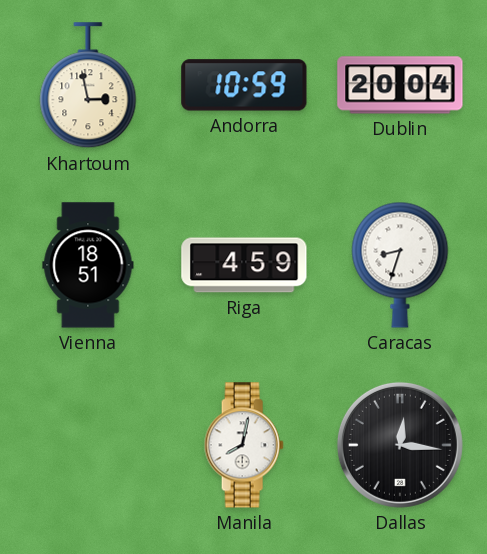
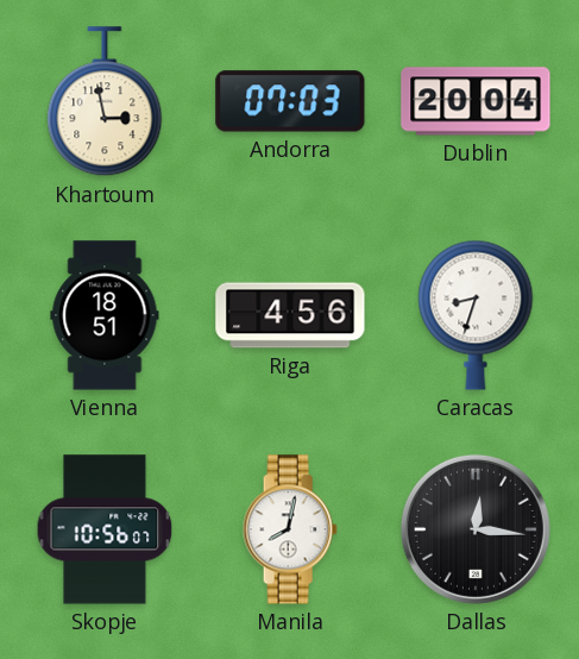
Andorra: 10:59 -> 07:03
Riga: 4:59 -> 4:56
Skopje: none -> 10:56
